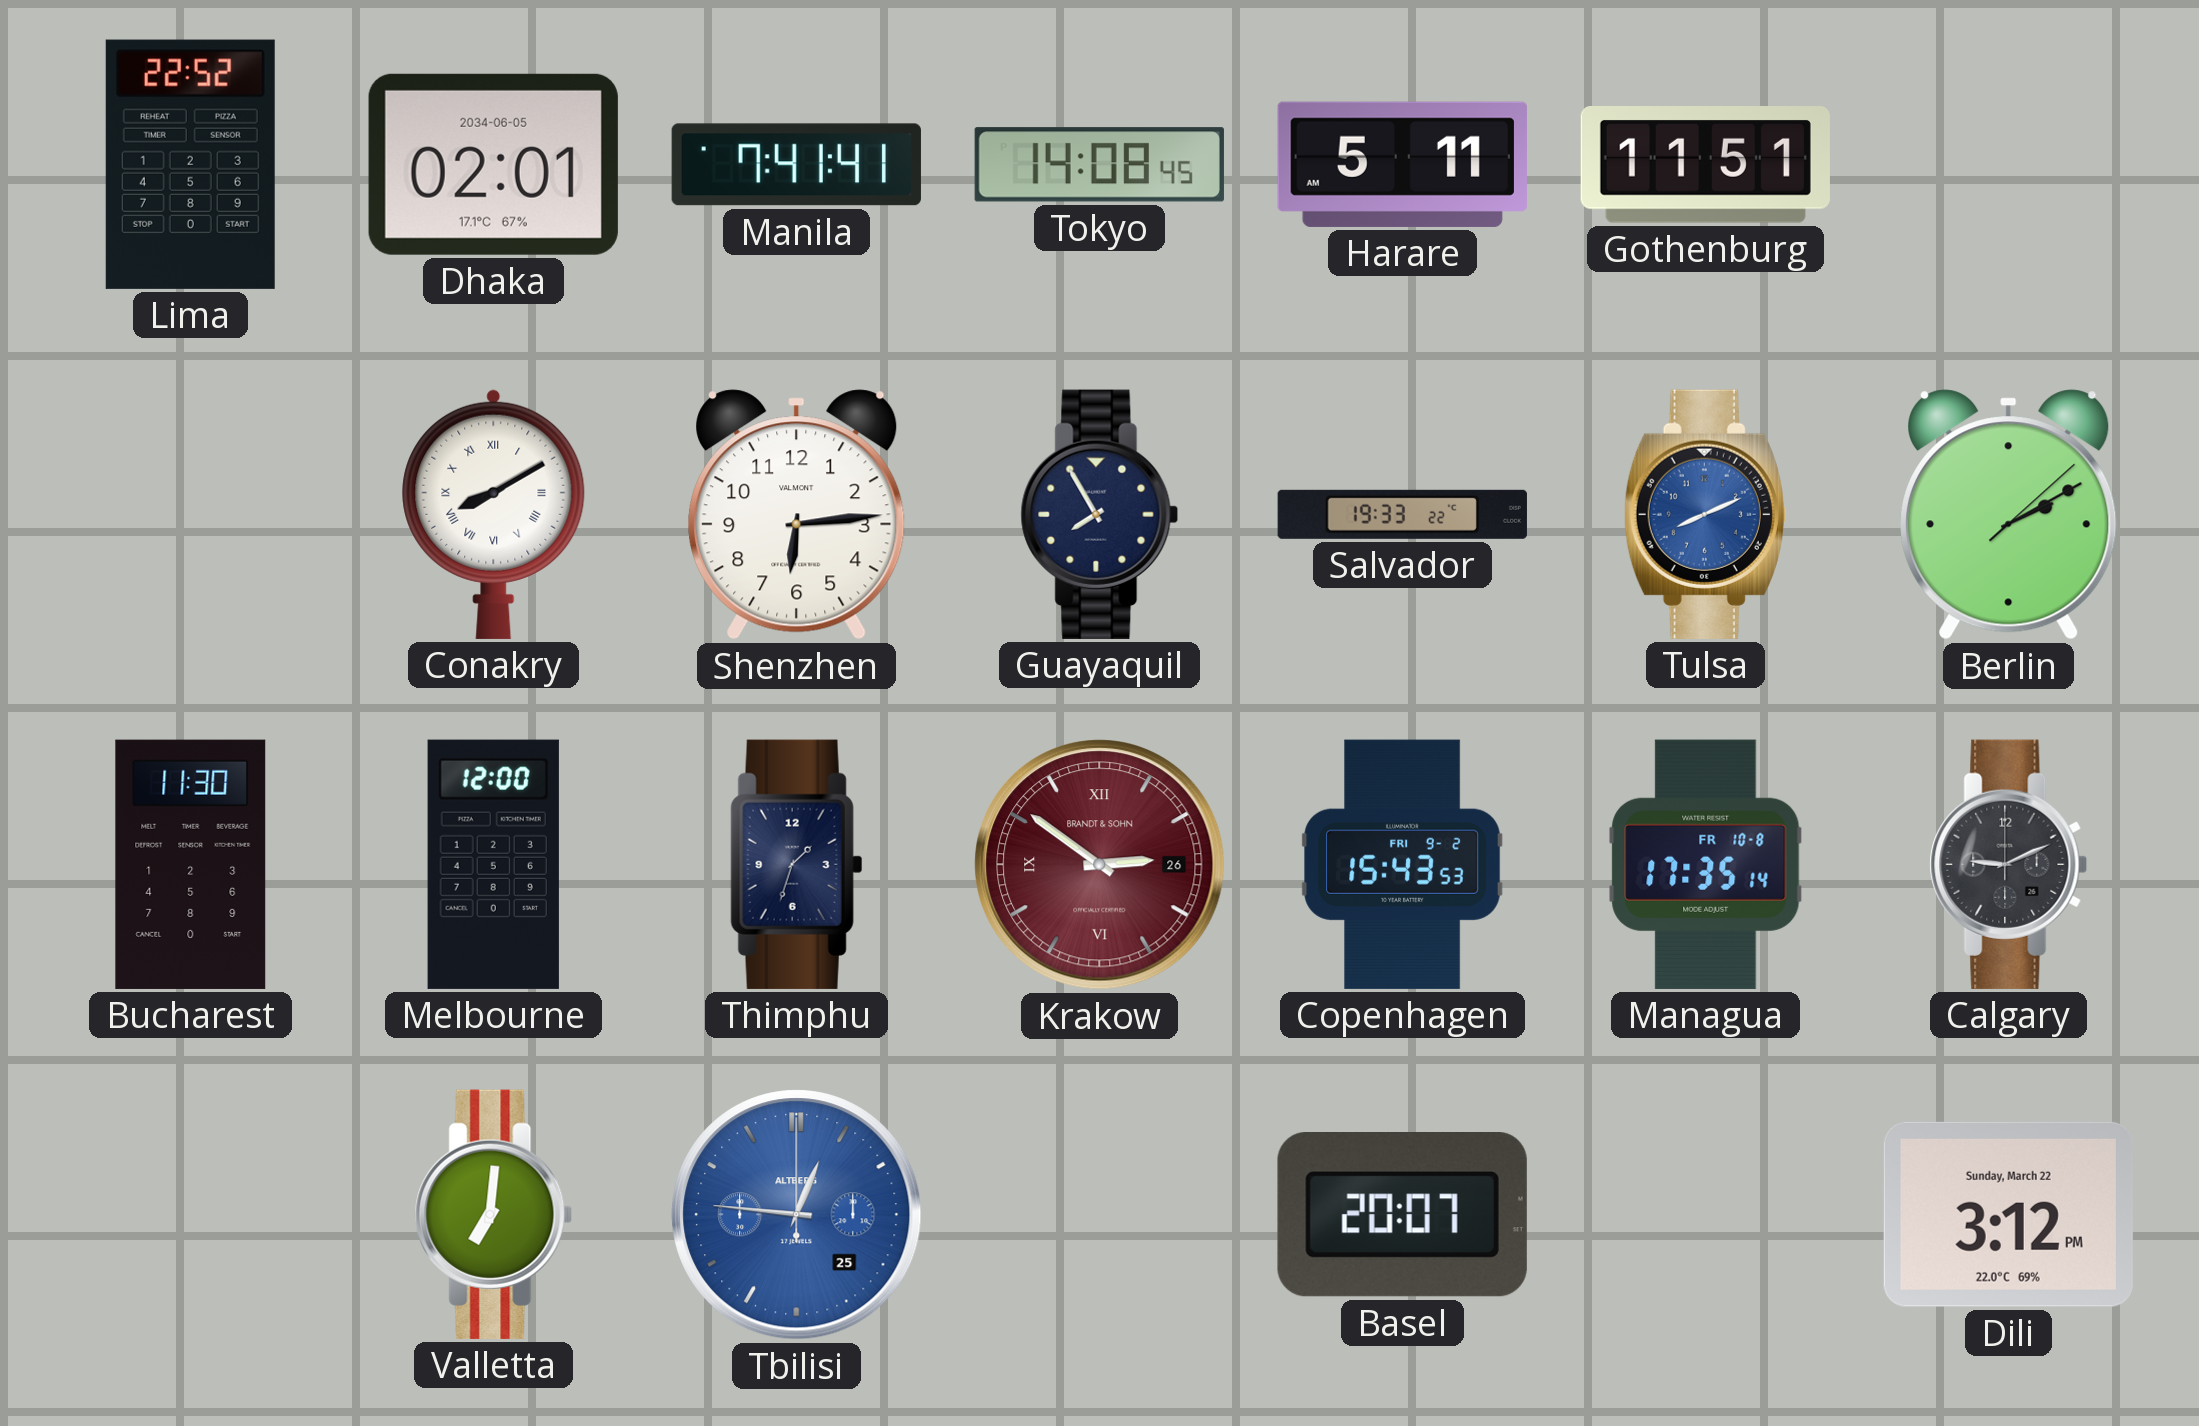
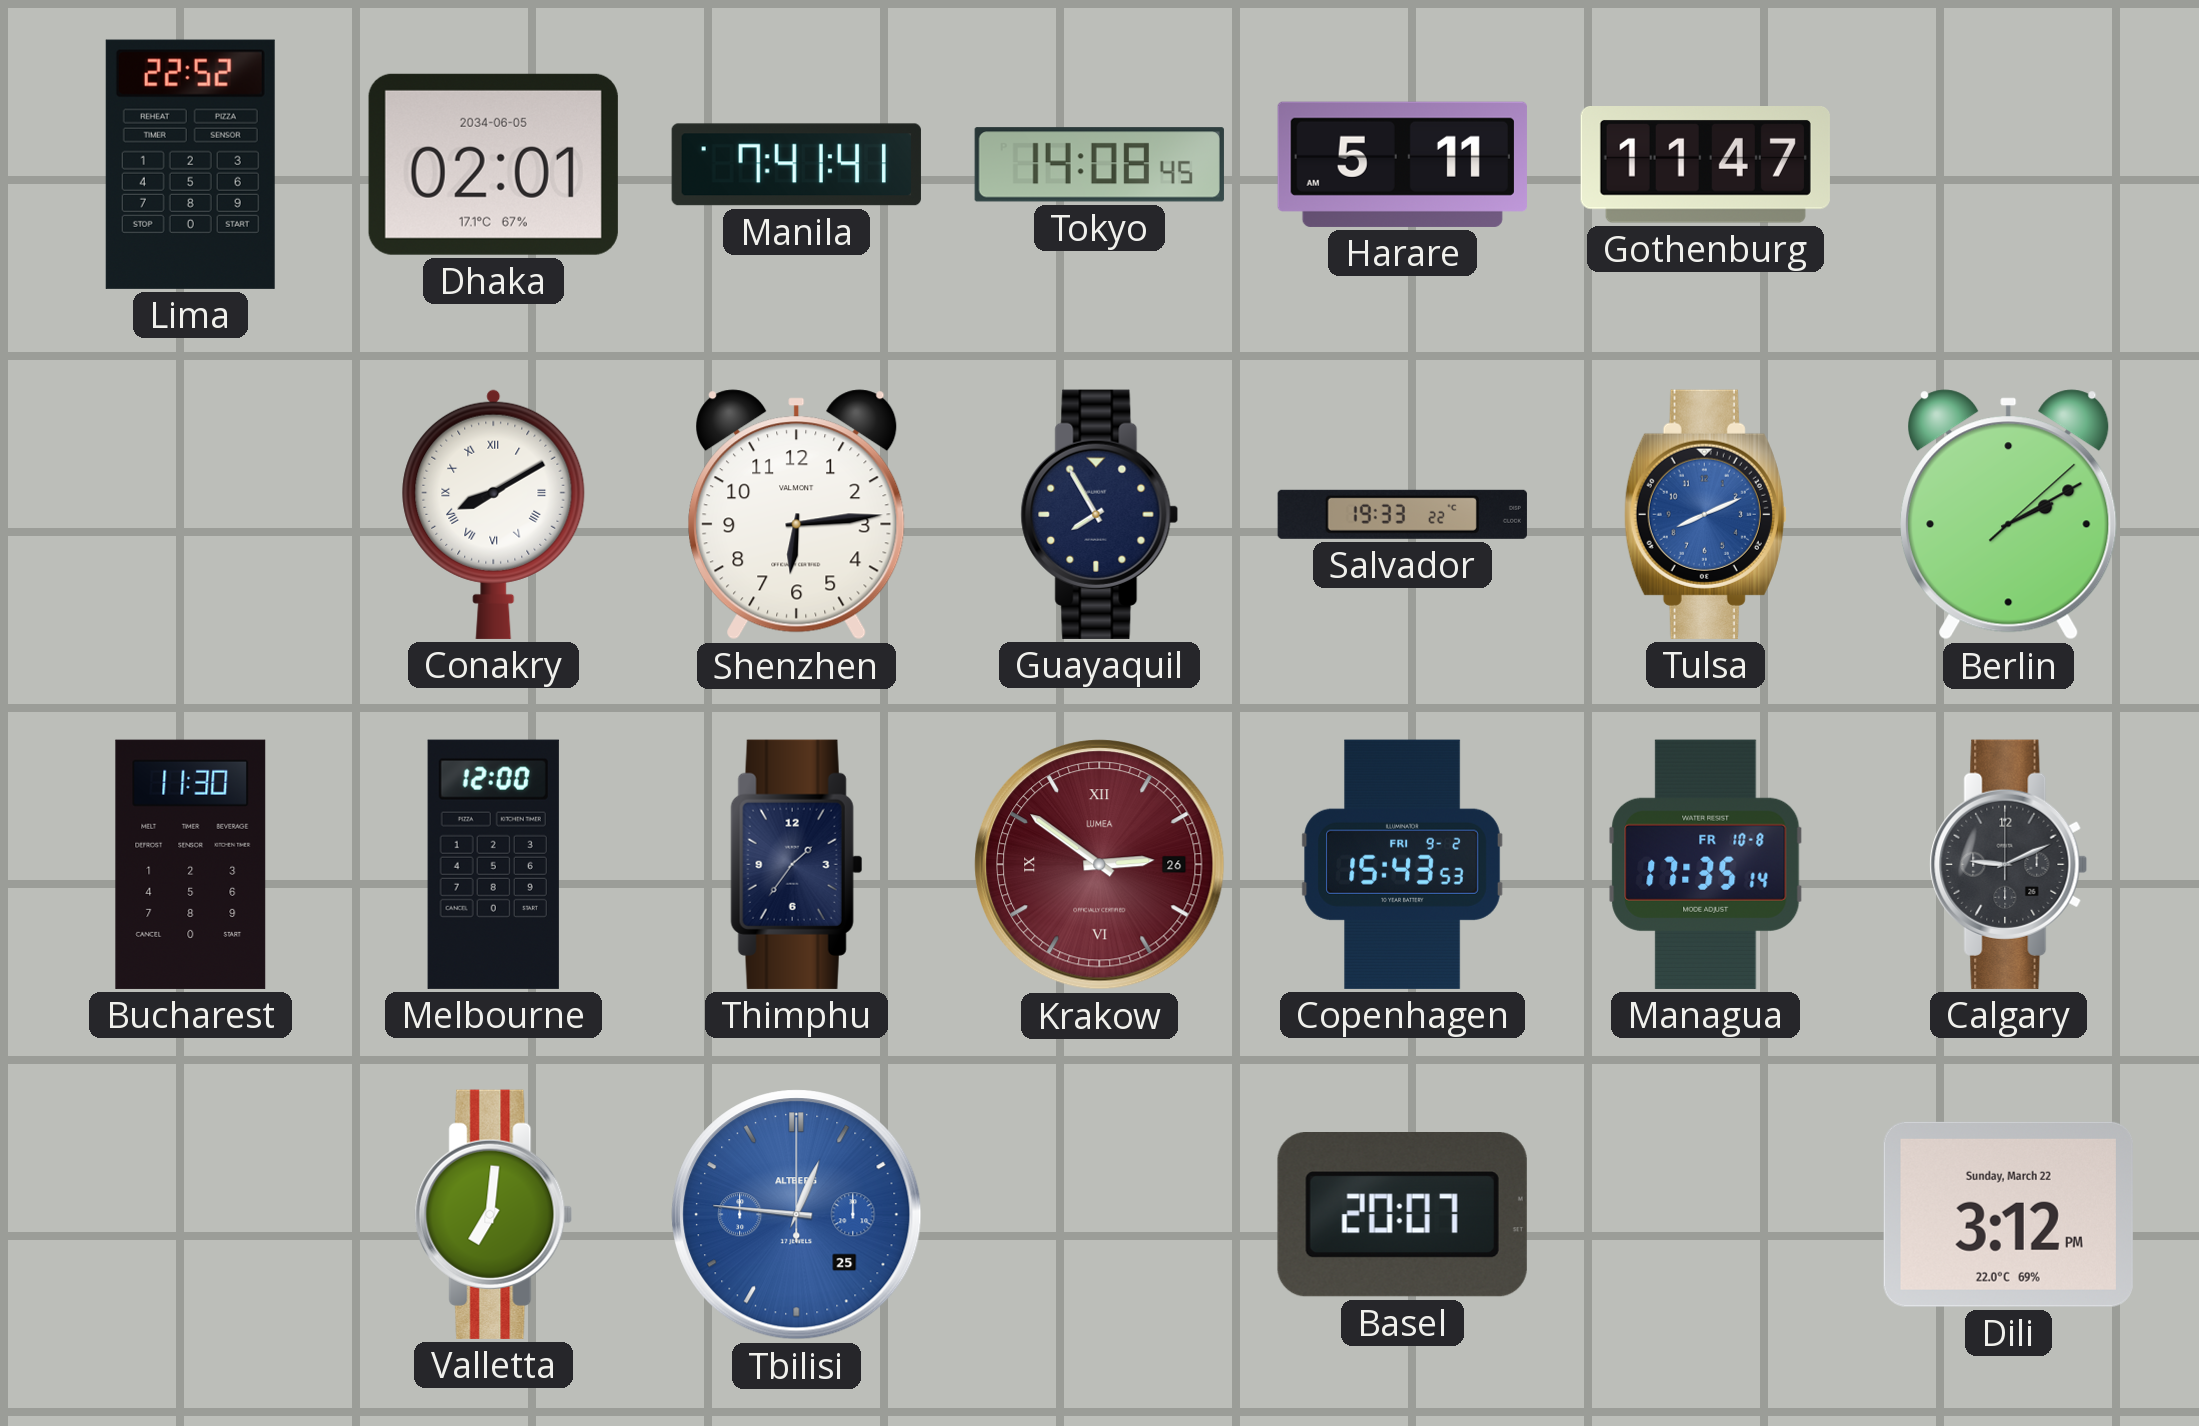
Gothenburg: 11:51 -> 11:47
Thimphu: 1:33 -> 1:36
Krakow brand: BRANDT & SOHN -> LUMEA
